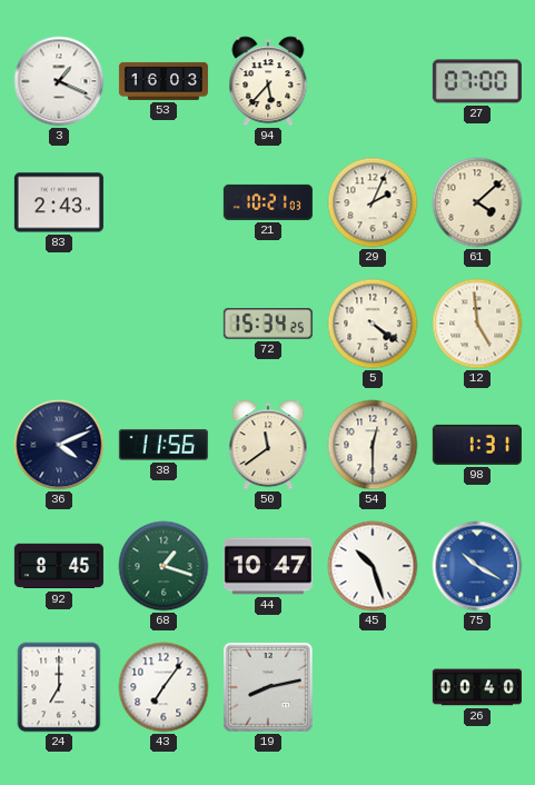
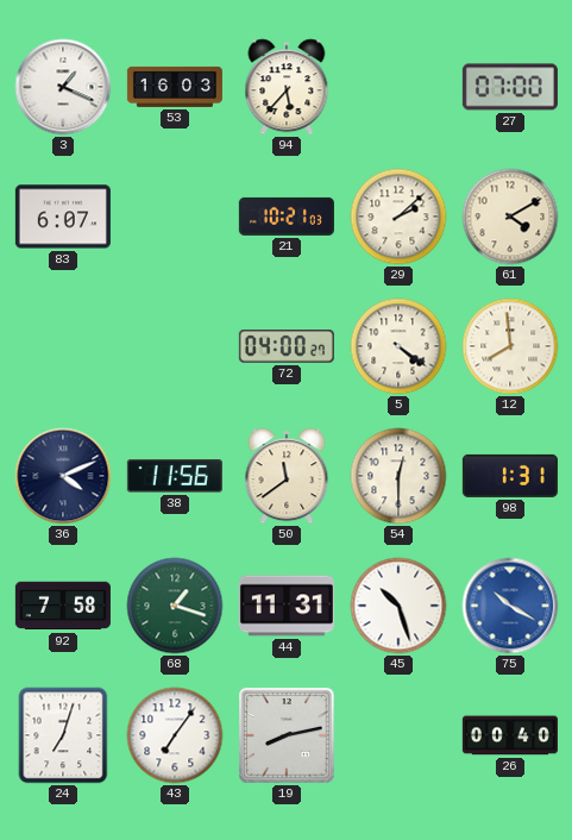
83: 2:43 -> 6:07
29: 2:04 -> 2:08
61: 4:08 -> 4:10
72: 15:34 -> 04:00
12: 4:59 -> 7:59
92: 8:45 -> 7:58
44: 10:47 -> 11:31
24: 7:00 -> 7:03
